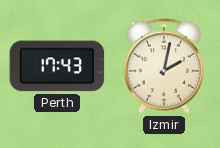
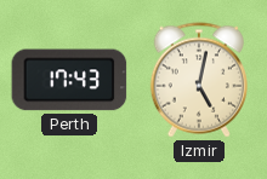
Izmir: 2:02 -> 5:02
